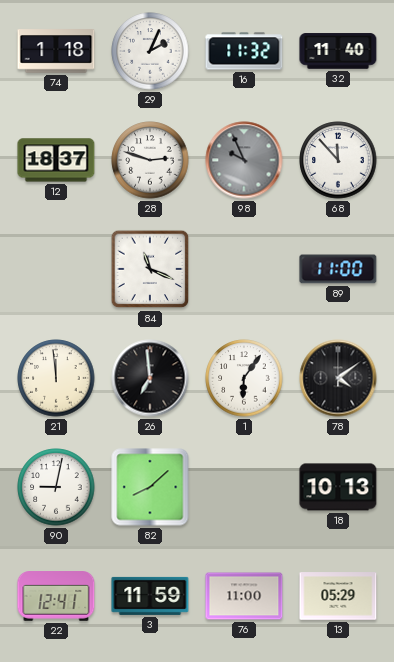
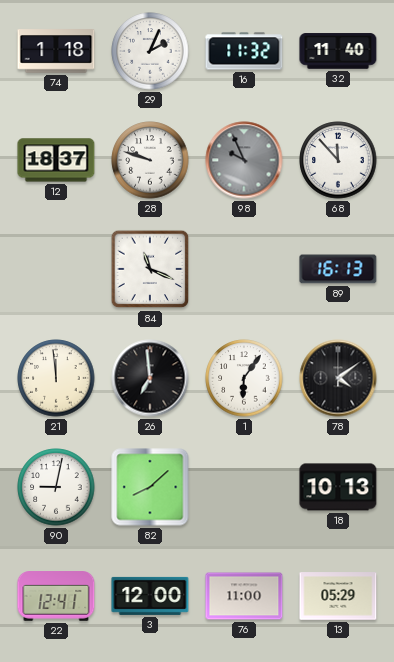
28: 2:48 -> 9:48
89: 11:00 -> 16:13
3: 11:59 -> 12:00
